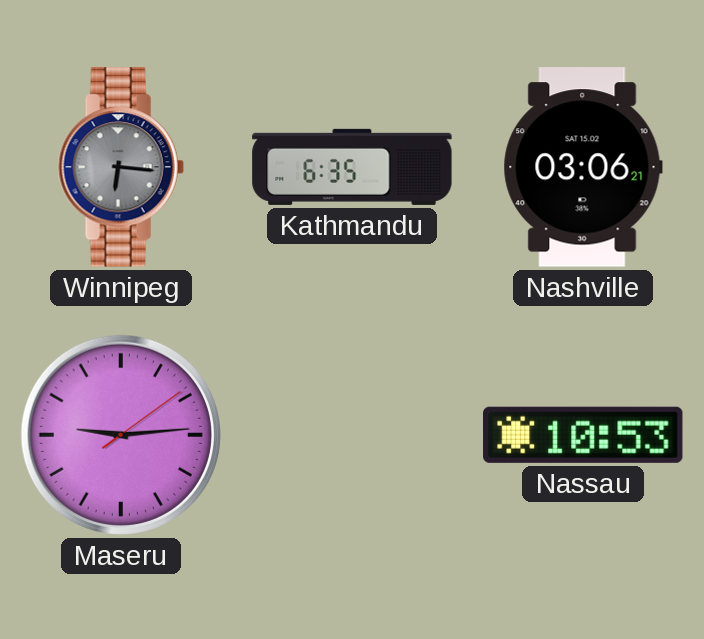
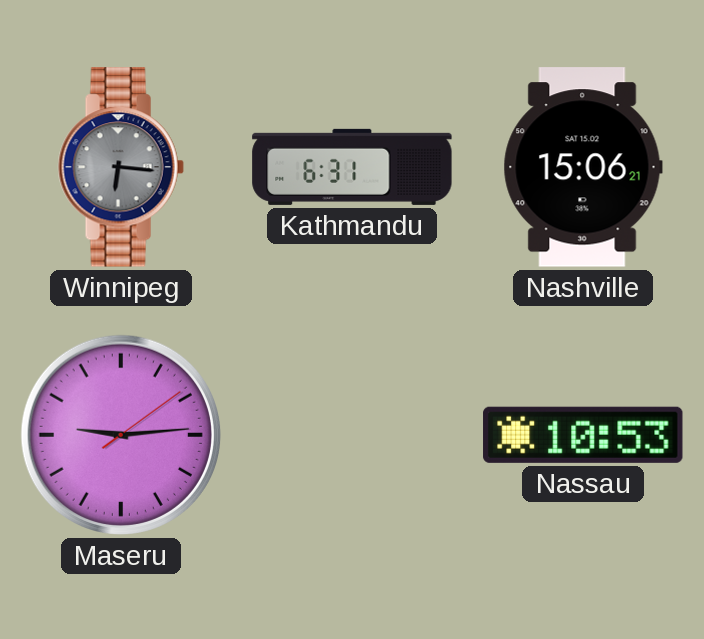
Kathmandu: 6:35 -> 6:31
Nashville: 03:06 -> 15:06
